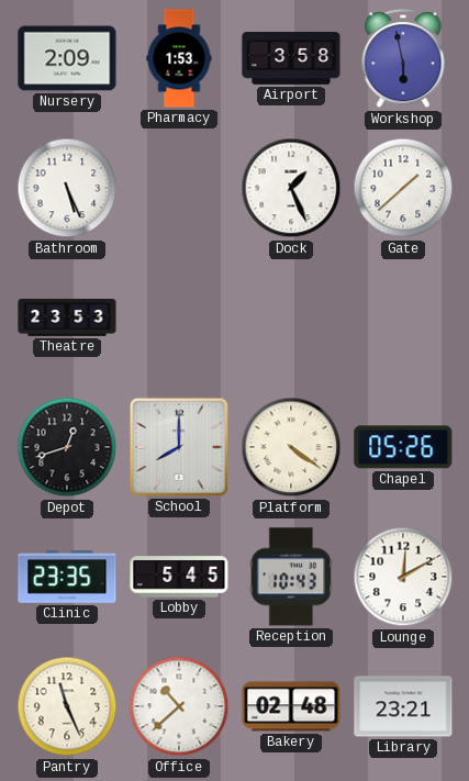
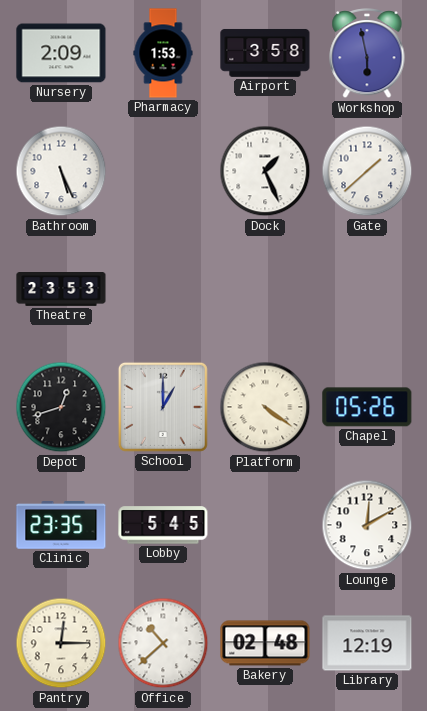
School: 8:00 -> 1:00
Reception: 10:43 -> none
Pantry: 11:26 -> 12:15
Library: 23:21 -> 12:19
